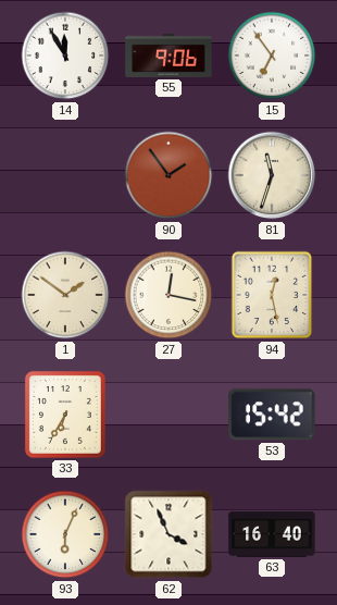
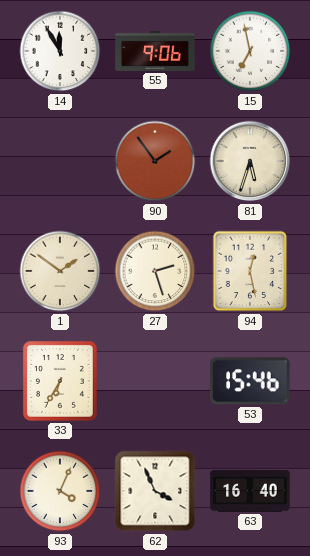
15: 6:54 -> 6:58
81: 11:33 -> 5:33
27: 12:17 -> 2:27
53: 15:42 -> 15:46
93: 6:04 -> 4:04
